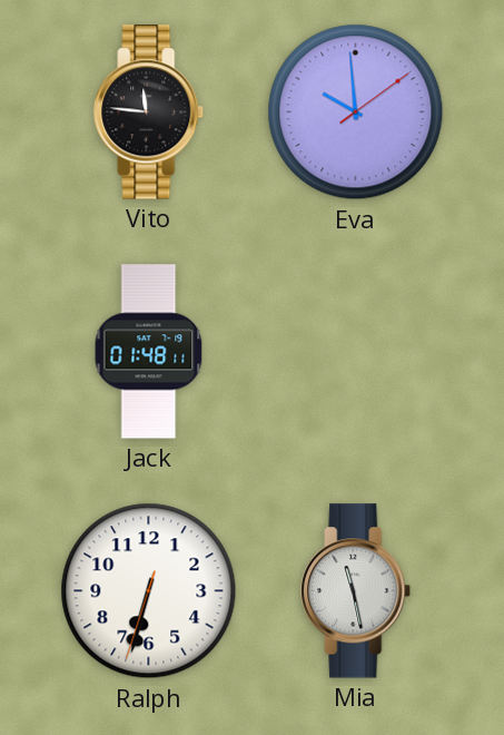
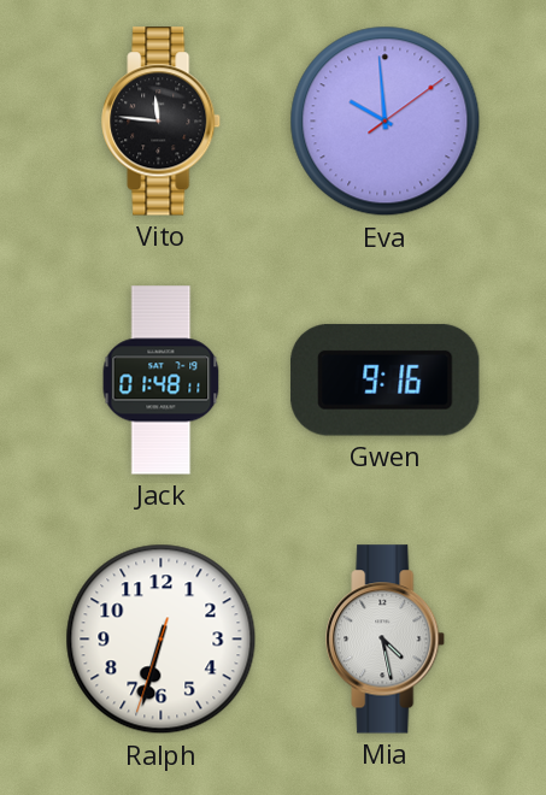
Gwen: none -> 9:16
Mia: 11:28 -> 4:28
